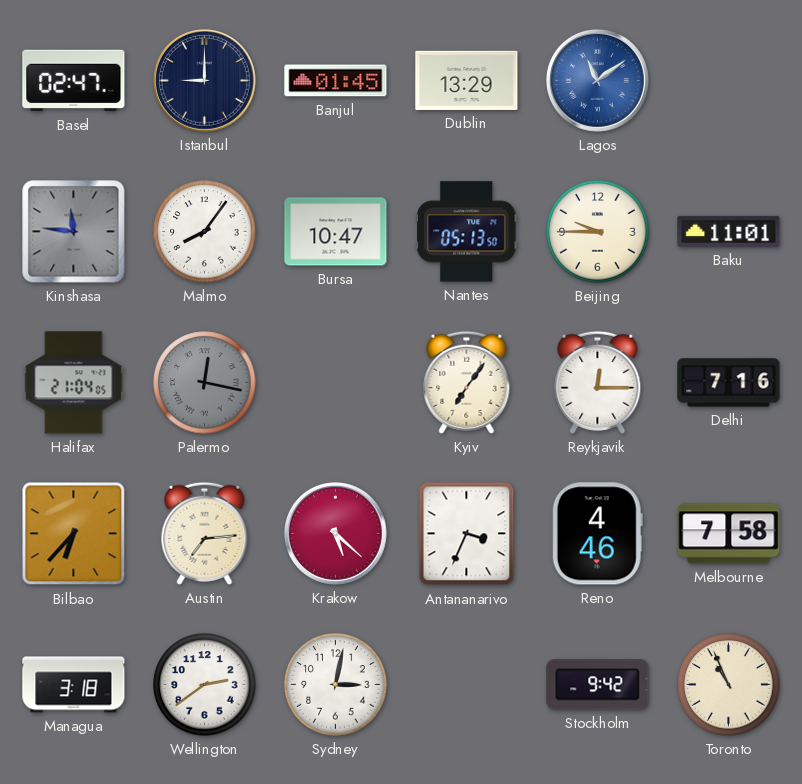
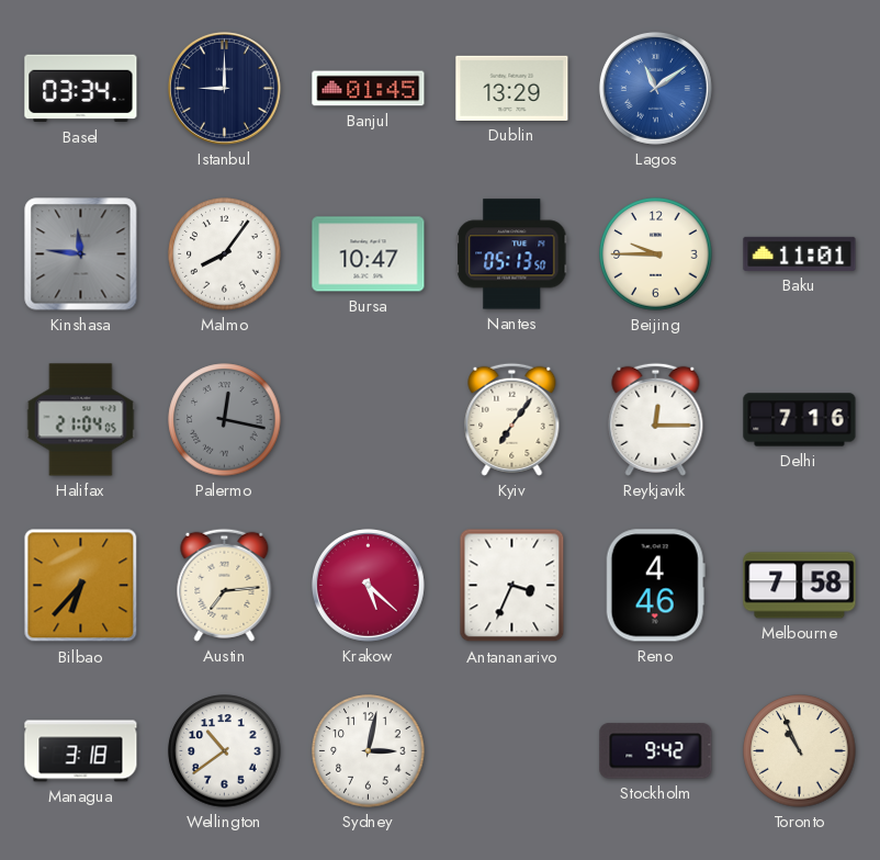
Basel: 02:47 -> 03:34
Wellington: 2:39 -> 10:39
